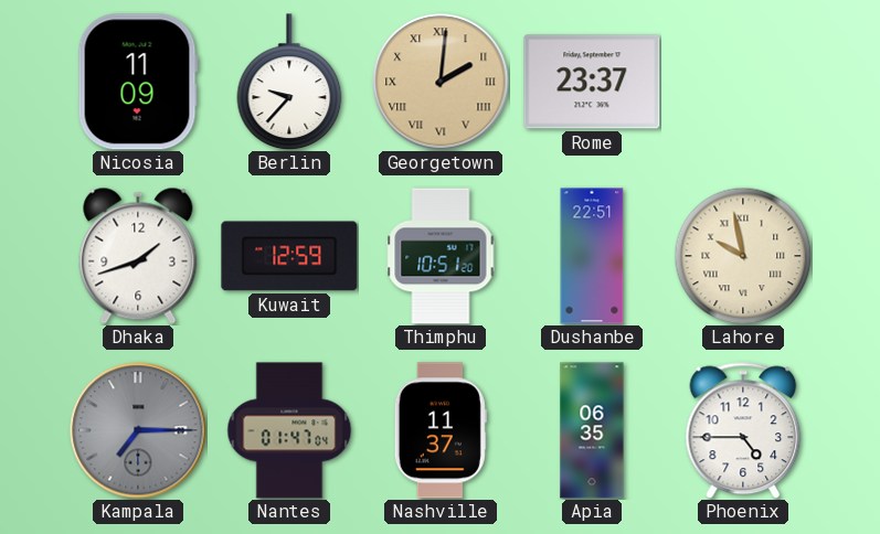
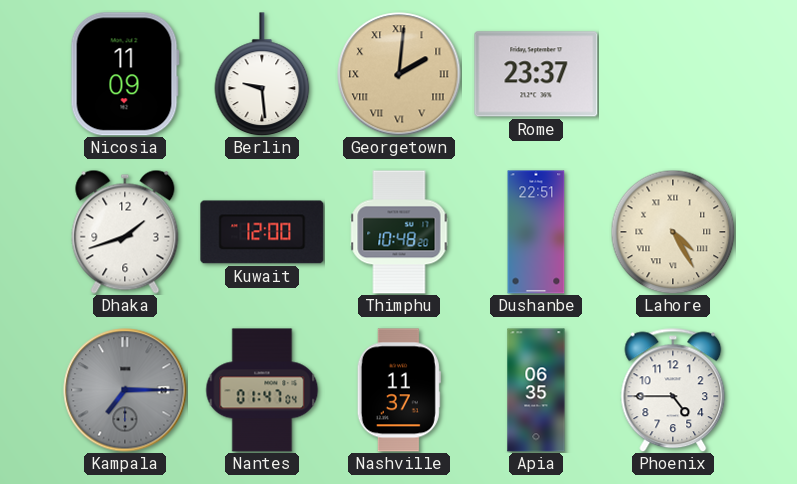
Berlin: 9:37 -> 9:29
Kuwait: 12:59 -> 12:00
Thimphu: 10:51 -> 10:48
Lahore: 9:58 -> 4:25
